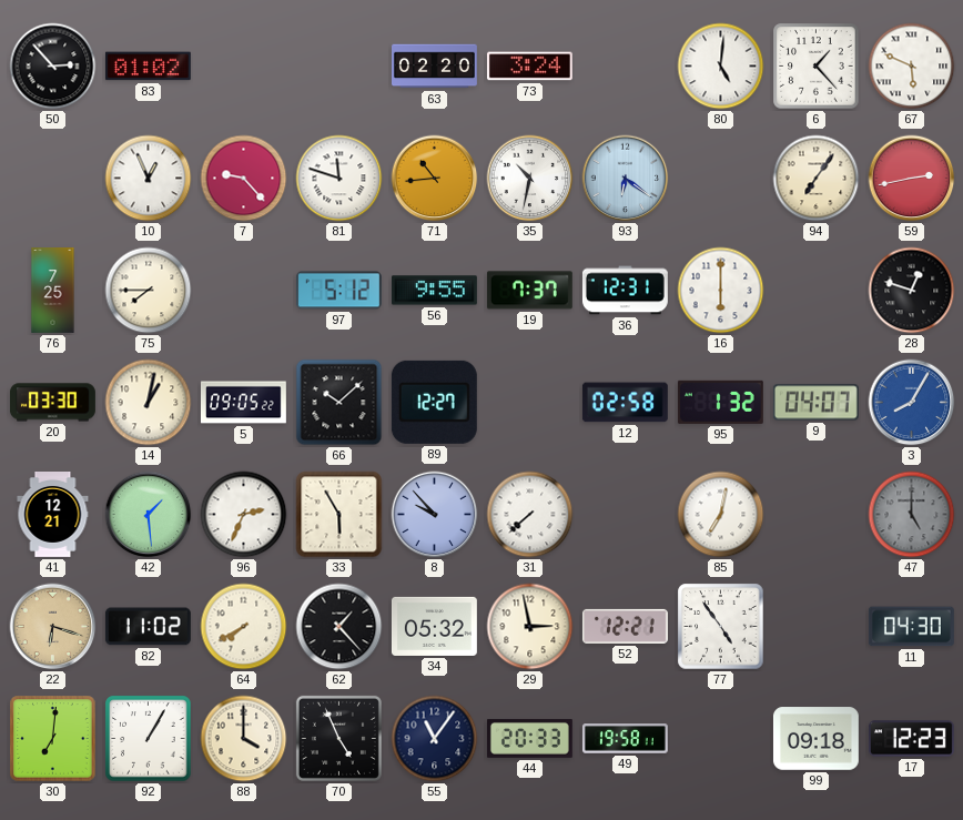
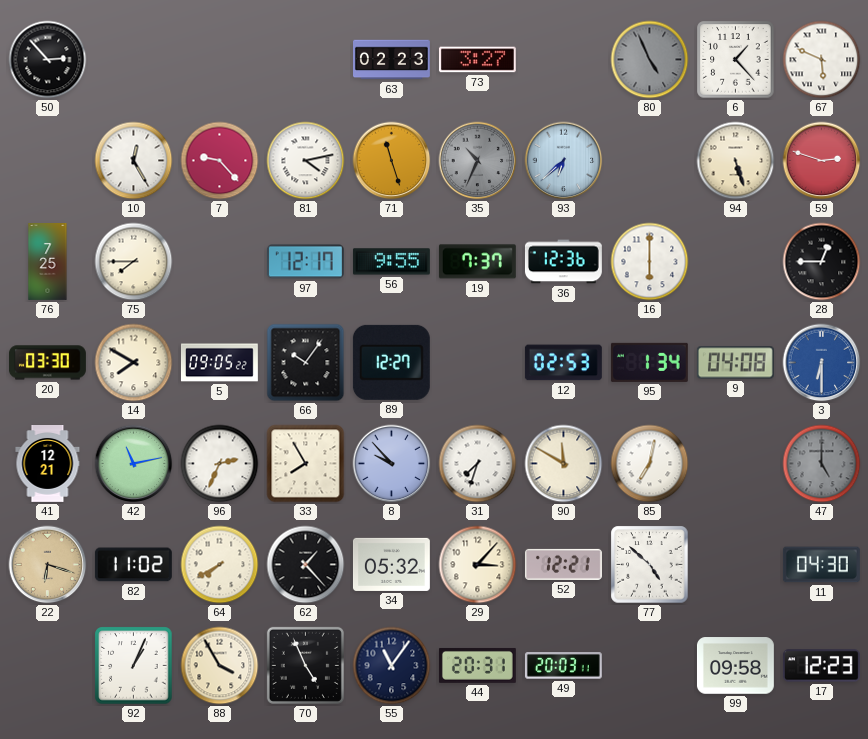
83: 01:02 -> none
63: 02:20 -> 02:23
73: 3:24 -> 3:27
80: 5:01 -> 4:56
80 dial: white -> grey
10: 12:56 -> 12:25
81: 11:48 -> 4:13
71: 10:44 -> 11:27
35: 10:32 -> 10:34
35 dial: white -> grey
93: 6:21 -> 6:38
94: 7:06 -> 5:27
59: 2:43 -> 2:48
97: 5:12 -> 12:17
36: 12:31 -> 12:36
28: 12:48 -> 12:45
14: 1:02 -> 7:50
66: 10:08 -> 10:06
12: 02:58 -> 02:53
95: 1:32 -> 1:34
9: 04:07 -> 04:08
3: 8:05 -> 6:30
42: 1:29 -> 11:13
33: 5:55 -> 7:55
31: 7:38 -> 7:33
90: none -> 11:50
29: 2:58 -> 3:07
77: 4:54 -> 4:52
30: 7:01 -> none
92: 1:05 -> 1:04
88: 4:00 -> 3:55
44: 20:33 -> 20:31
49: 19:58 -> 20:03
99: 09:18 -> 09:58
